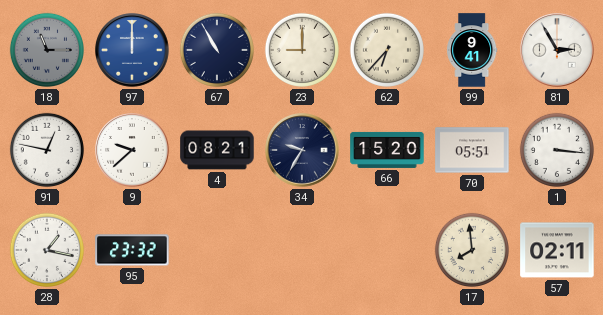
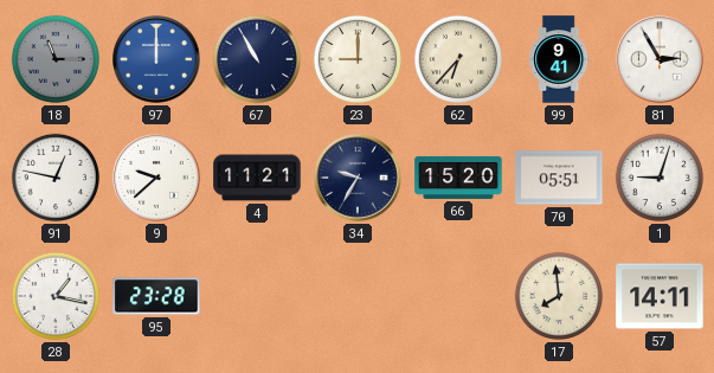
4: 08:21 -> 11:21
1: 3:16 -> 9:03
95: 23:32 -> 23:28
57: 02:11 -> 14:11
